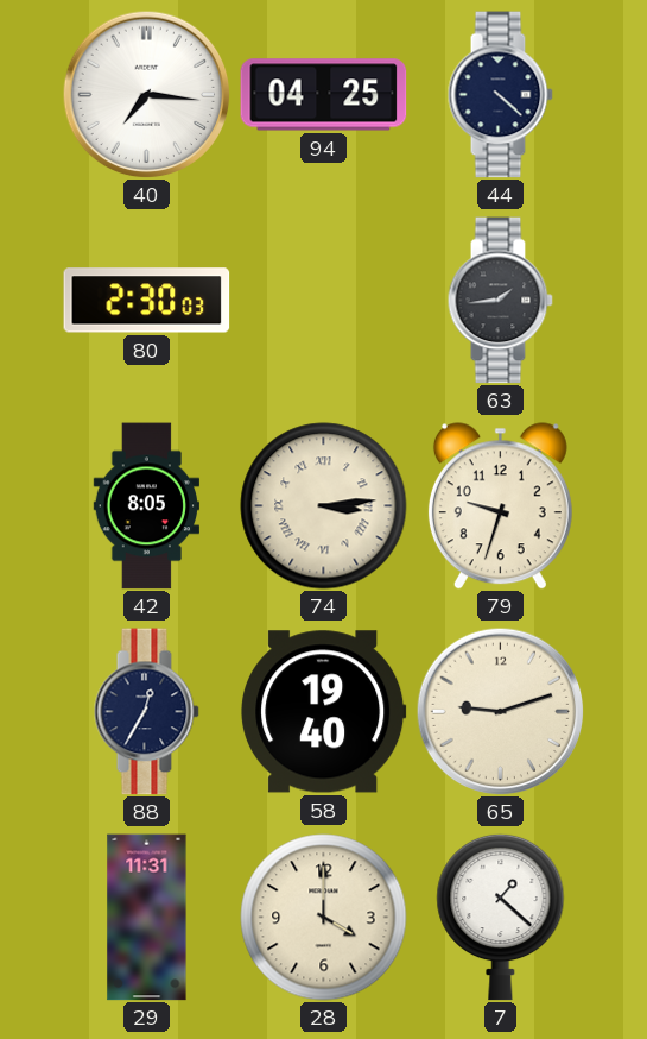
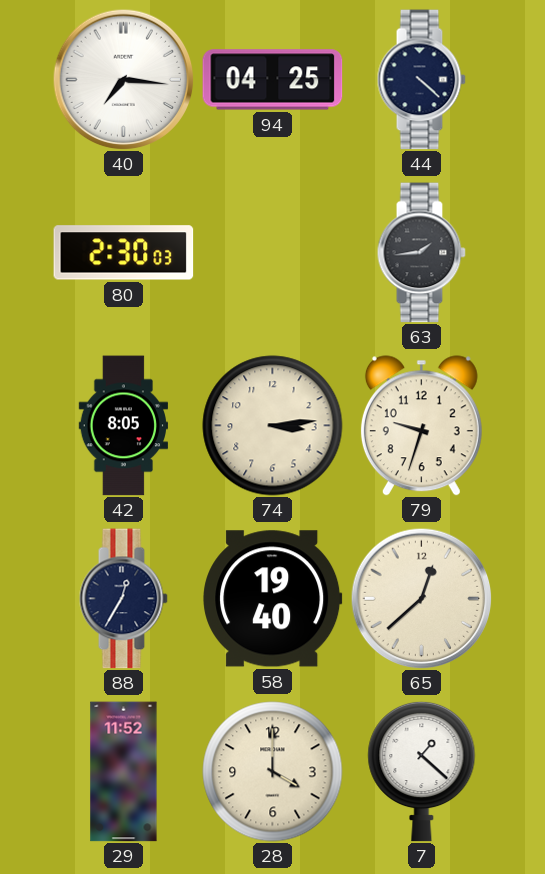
74 numerals: Roman -> Arabic
65: 9:12 -> 12:38
29: 11:31 -> 11:52
